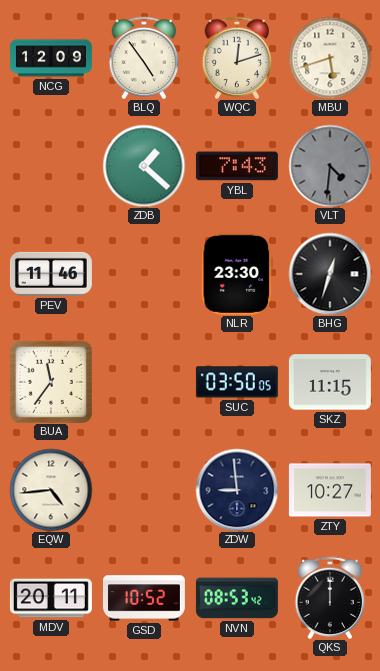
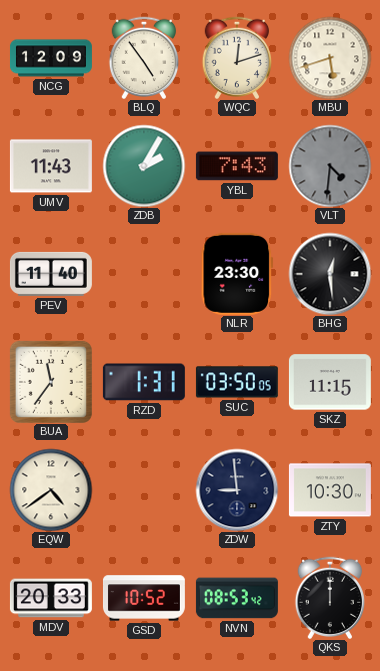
UMV: none -> 11:43
ZDB: 1:22 -> 2:05
PEV: 11:46 -> 11:40
BHG: 12:33 -> 12:29
RZD: none -> 1:31
EQW: 4:44 -> 4:39
ZTY: 10:27 -> 10:30
MDV: 20:11 -> 20:33
